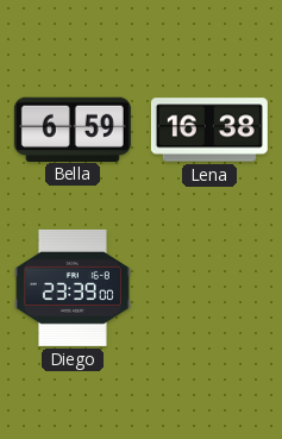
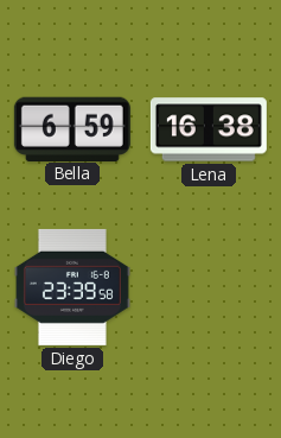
Diego: 23:39:00 -> 23:39:58
